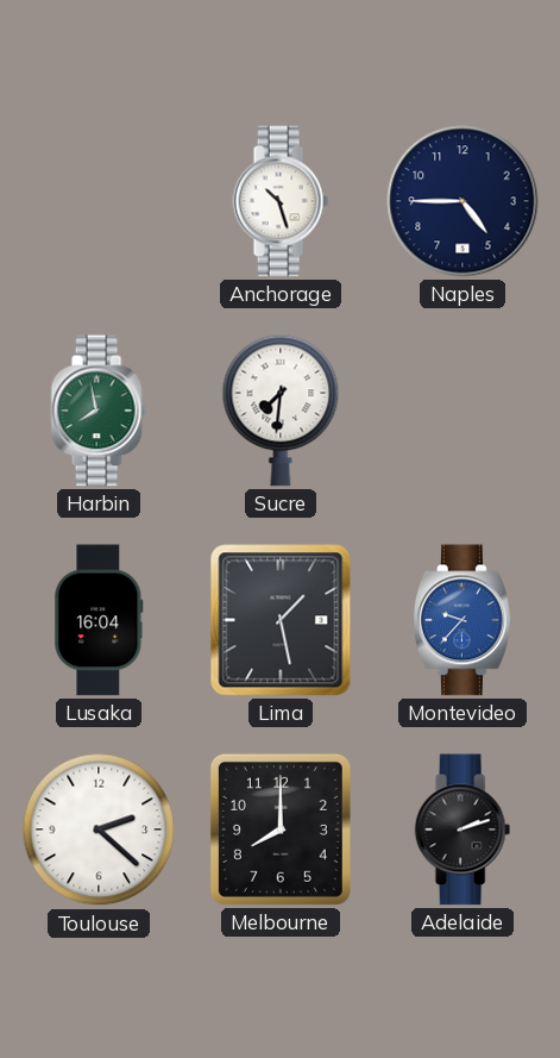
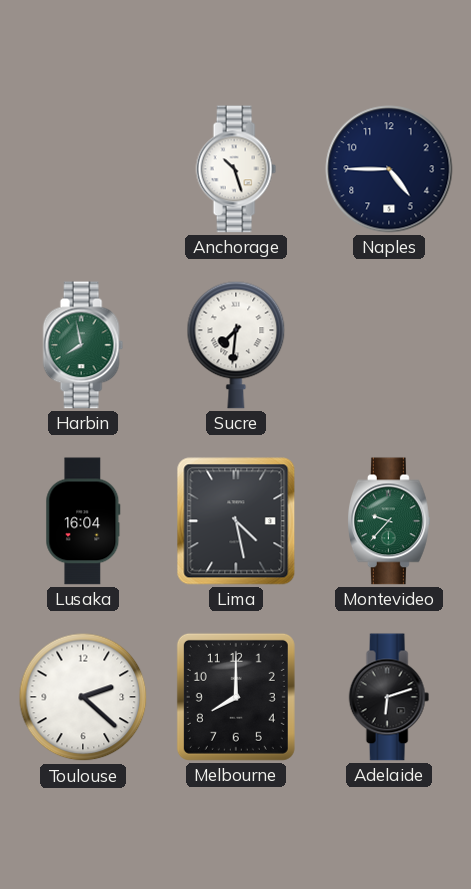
Lima: 1:28 -> 4:28
Montevideo dial: blue -> green
Adelaide: 2:12 -> 6:12
